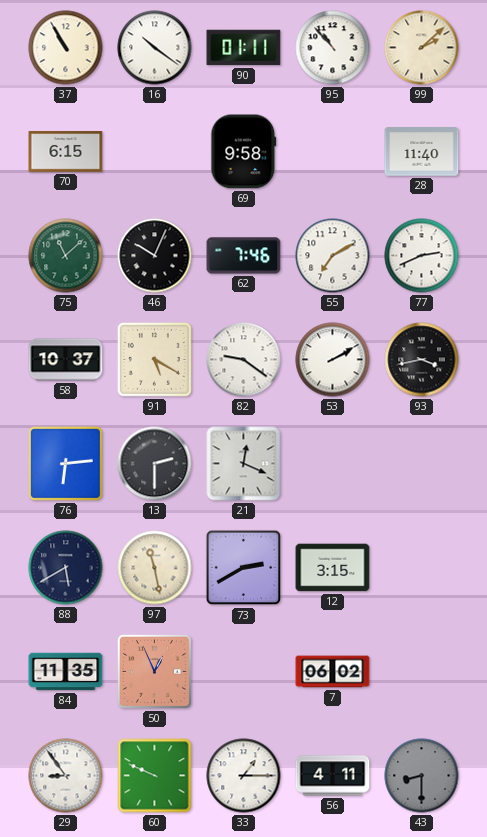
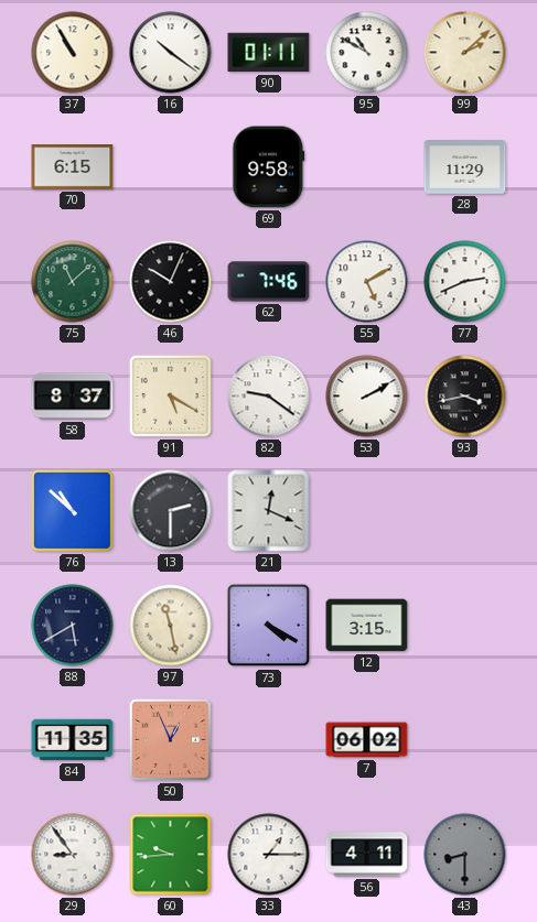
95: 10:53 -> 10:50
28: 11:40 -> 11:29
55: 7:10 -> 5:10
58: 10:37 -> 8:37
76: 6:14 -> 10:52
73: 2:40 -> 4:20
60: 9:49 -> 9:44
